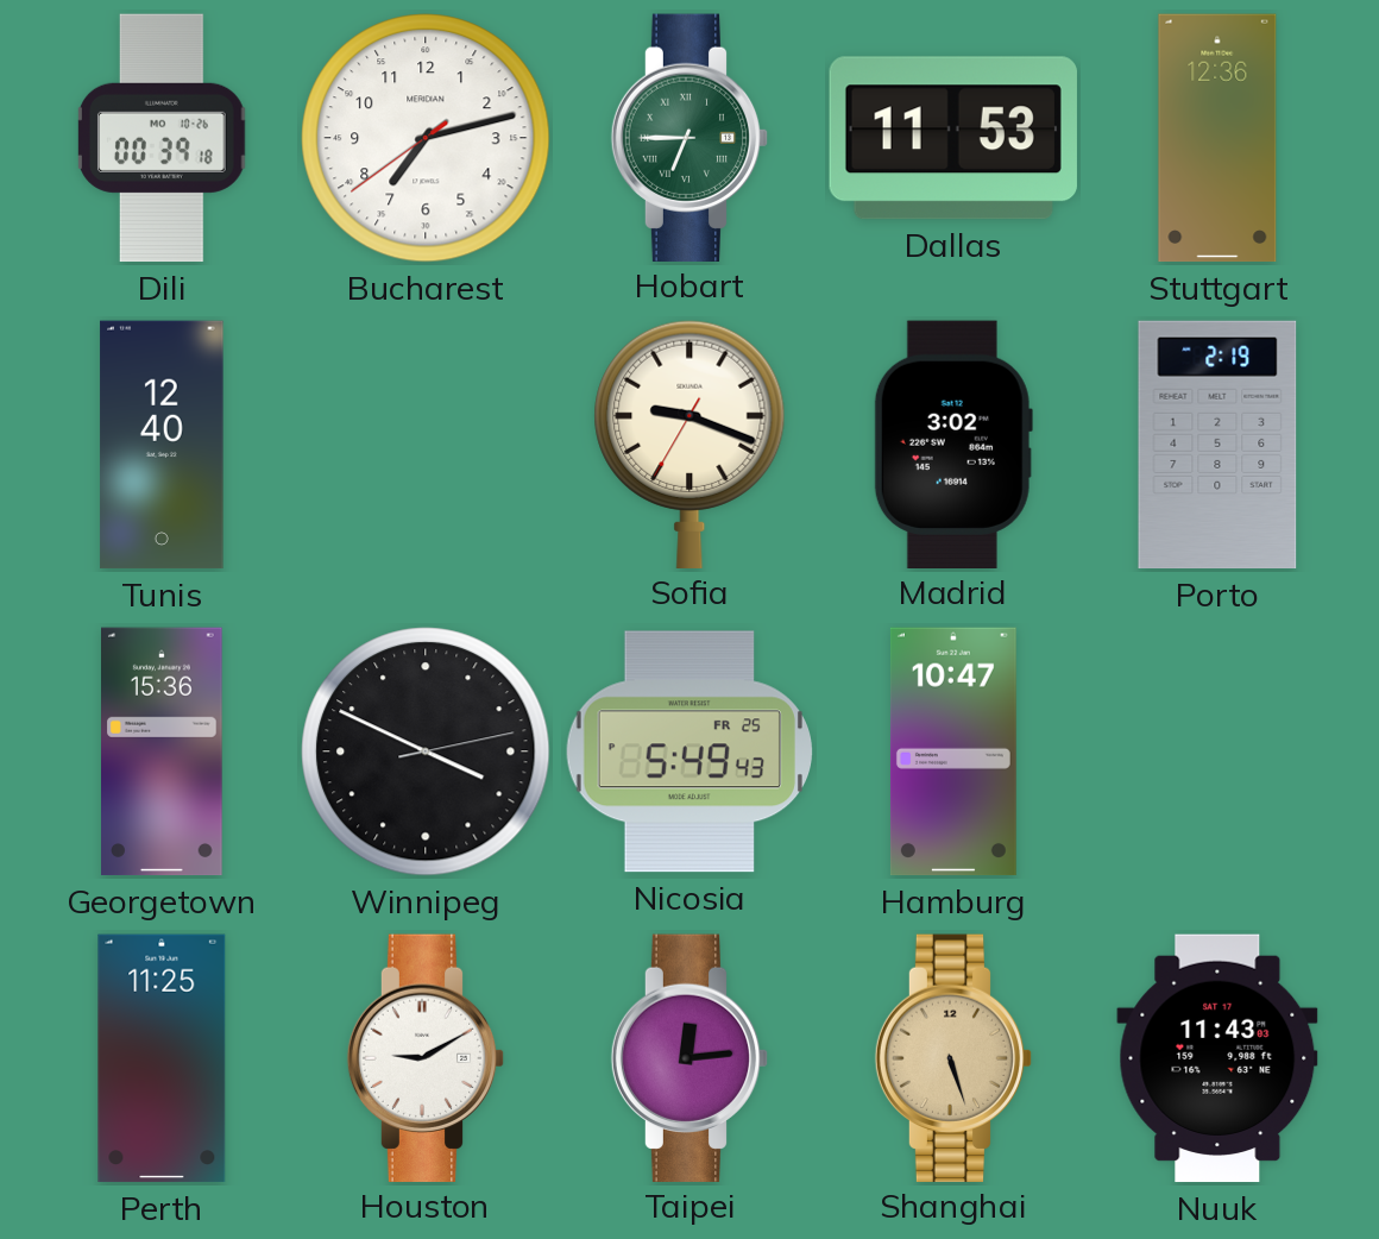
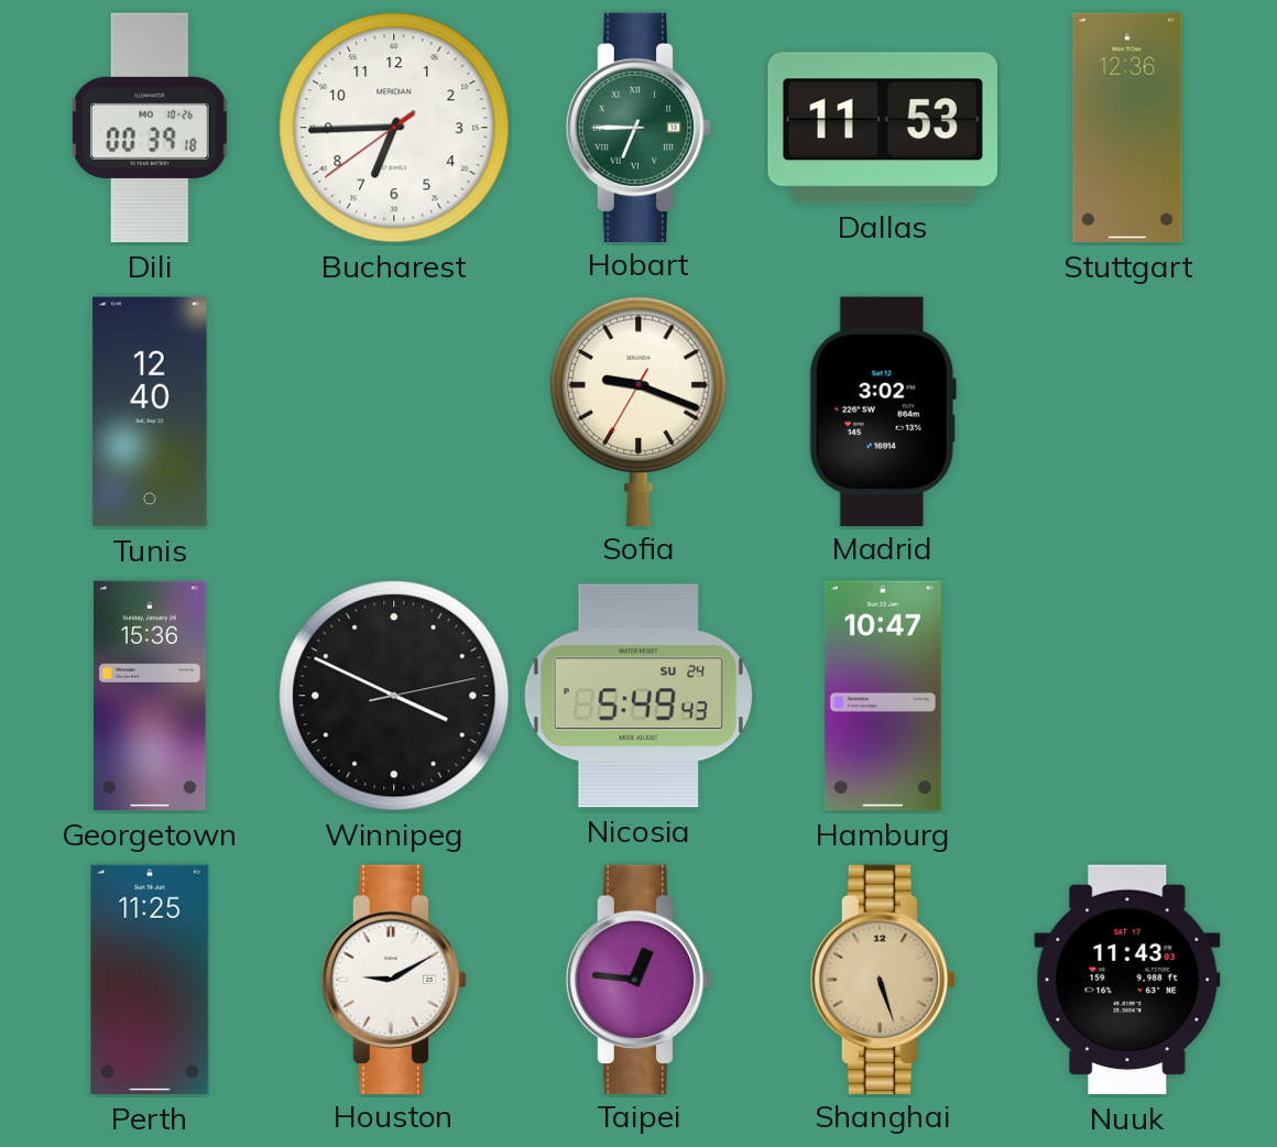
Bucharest: 7:12 -> 6:44
Porto: 2:19 -> none
Nicosia date: FR 25 -> SU 24
Taipei: 12:14 -> 12:46
